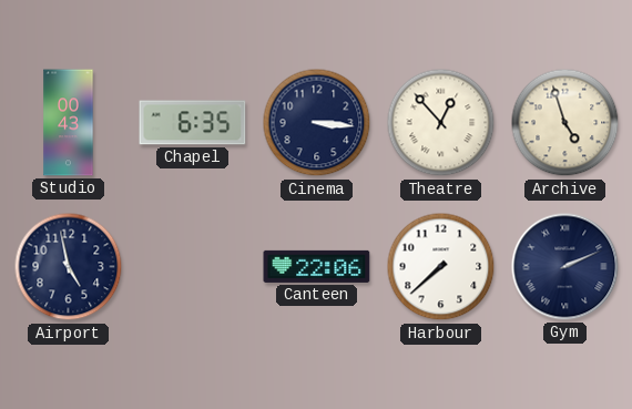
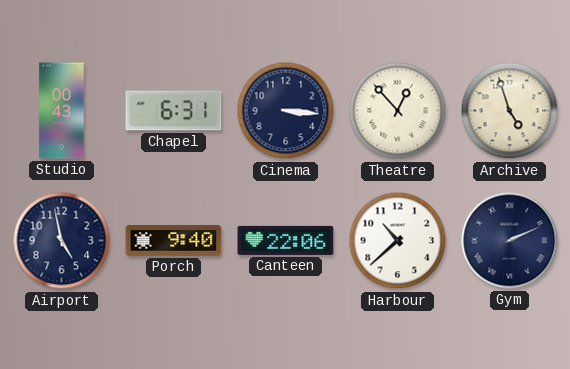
Chapel: 6:35 -> 6:31
Porch: none -> 9:40
Harbour: 7:38 -> 10:38
